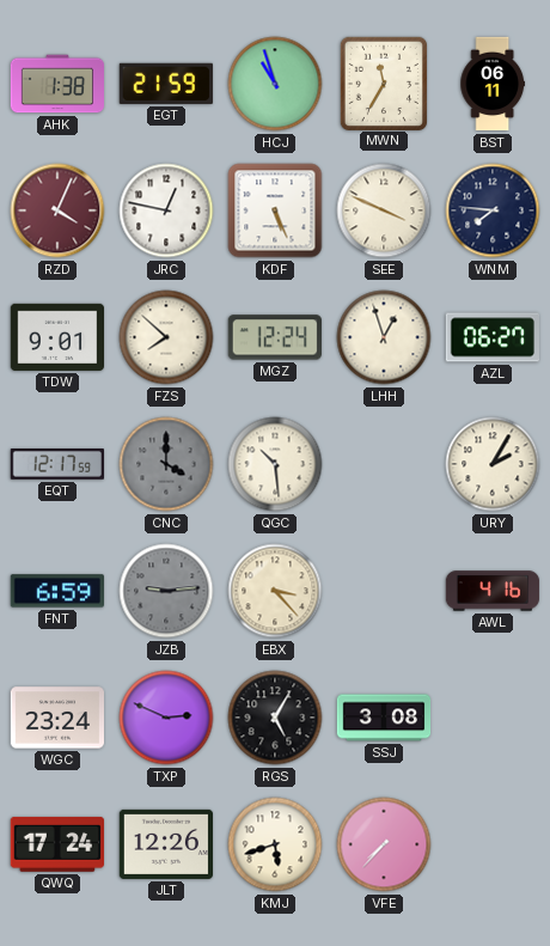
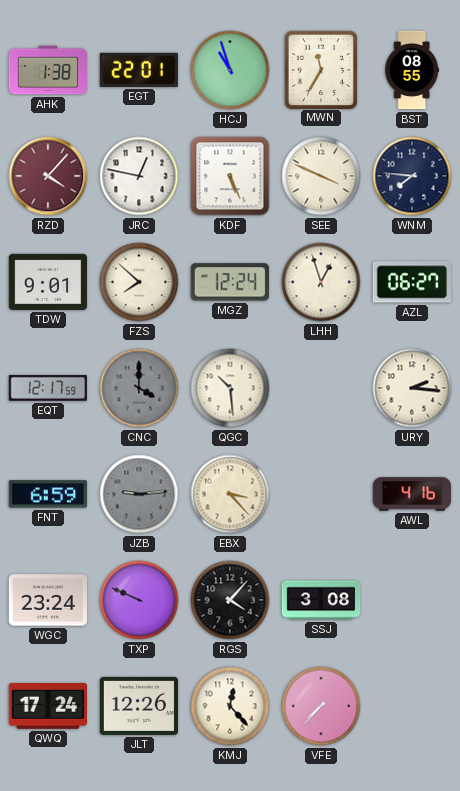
EGT: 21:59 -> 22:01
BST: 06:11 -> 08:55
RZD: 4:04 -> 4:07
URY: 2:05 -> 2:16
TXP: 2:49 -> 9:49
RGS: 5:05 -> 4:07
KMJ: 5:42 -> 12:23
